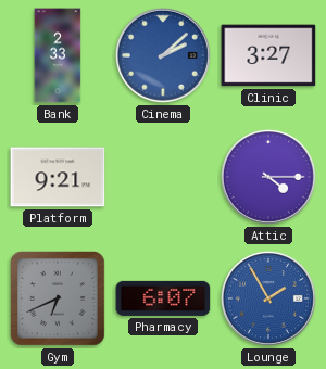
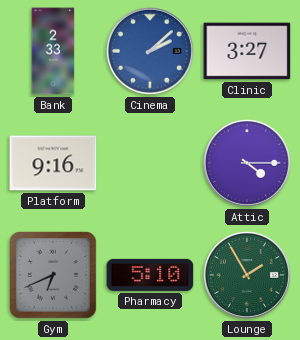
Platform: 9:21 -> 9:16
Pharmacy: 6:07 -> 5:10
Lounge dial: blue -> green
